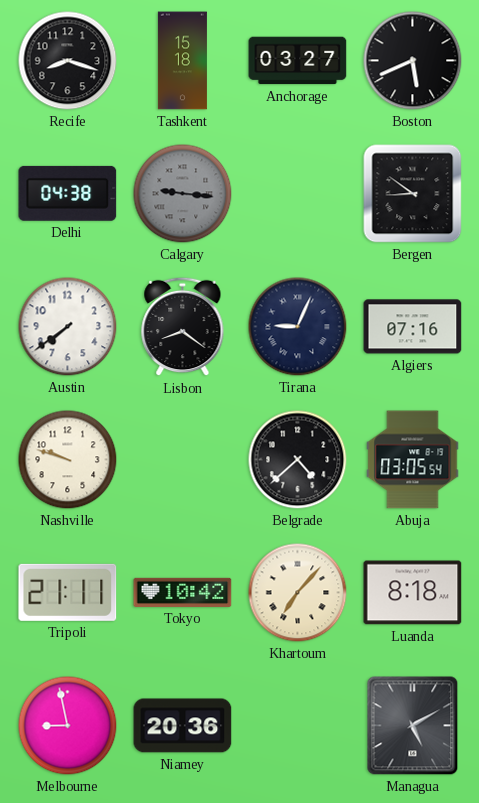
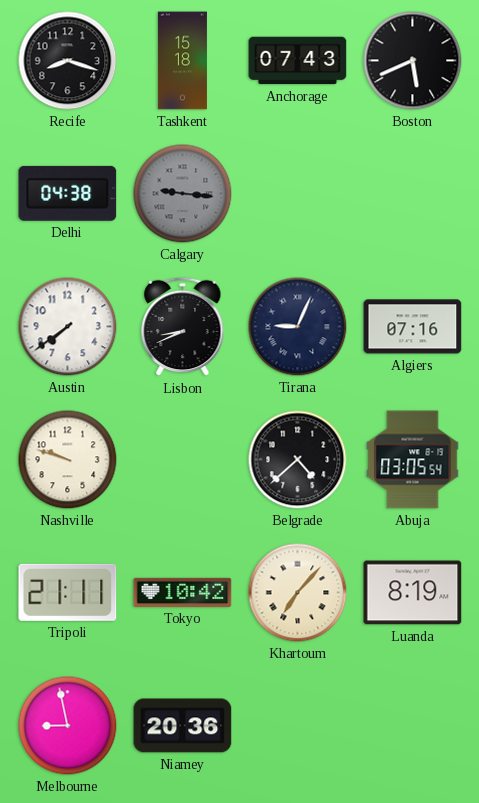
Anchorage: 03:27 -> 07:43
Bergen: 8:51 -> none
Lisbon: 8:21 -> 8:41
Luanda: 8:18 -> 8:19
Managua: 5:10 -> none
